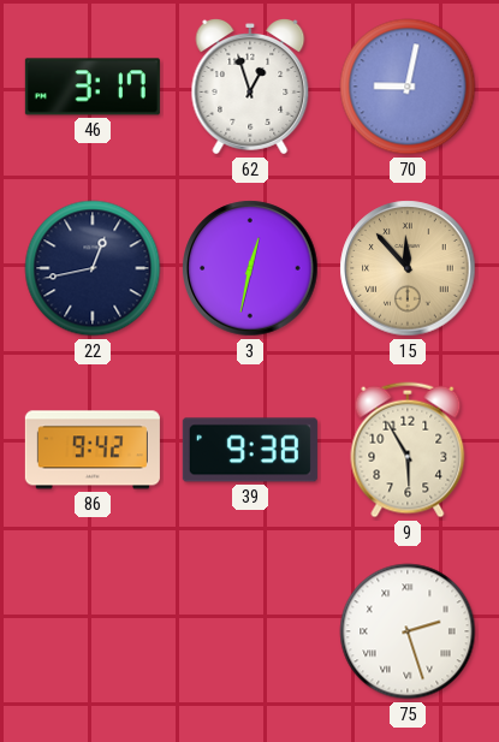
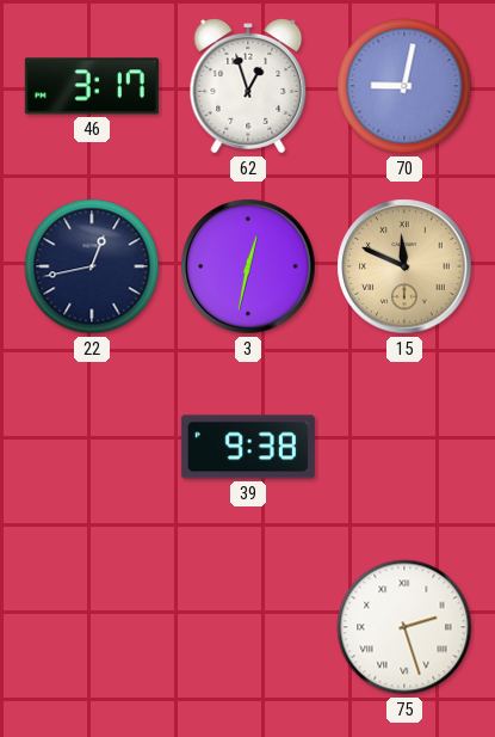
15: 11:53 -> 11:49
86: 9:42 -> none
9: 5:55 -> none
